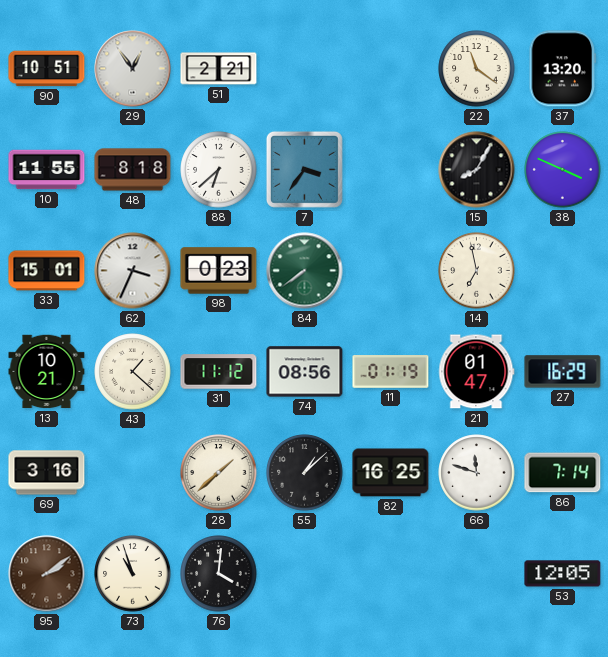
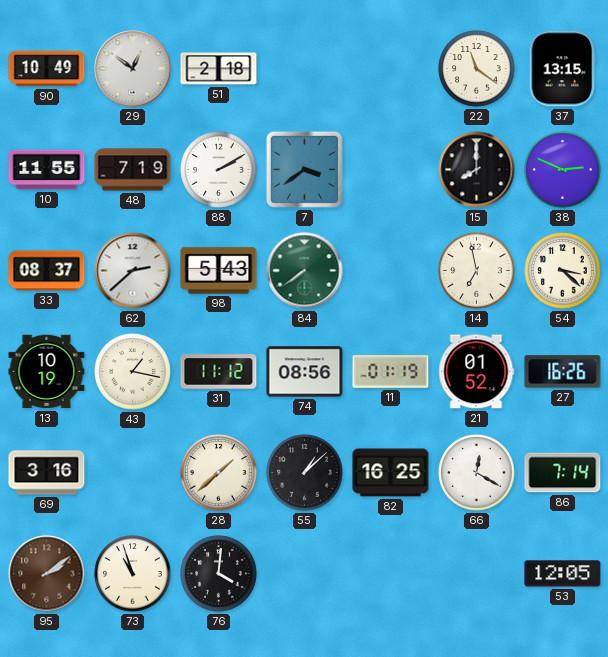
90: 10:51 -> 10:49
29: 12:54 -> 12:51
51: 2:21 -> 2:18
37: 13:20 -> 13:15
48: 8:18 -> 7:19
88: 6:38 -> 2:10
7: 3:36 -> 3:39
15: 8:05 -> 8:00
38: 3:49 -> 2:49
33: 15:01 -> 08:37
62: 3:34 -> 2:38
98: 0:23 -> 5:43
54: none -> 3:22
13: 10:21 -> 10:19
43: 1:22 -> 1:17
21: 01:47 -> 01:52
27: 16:29 -> 16:26
66: 11:48 -> 12:20
